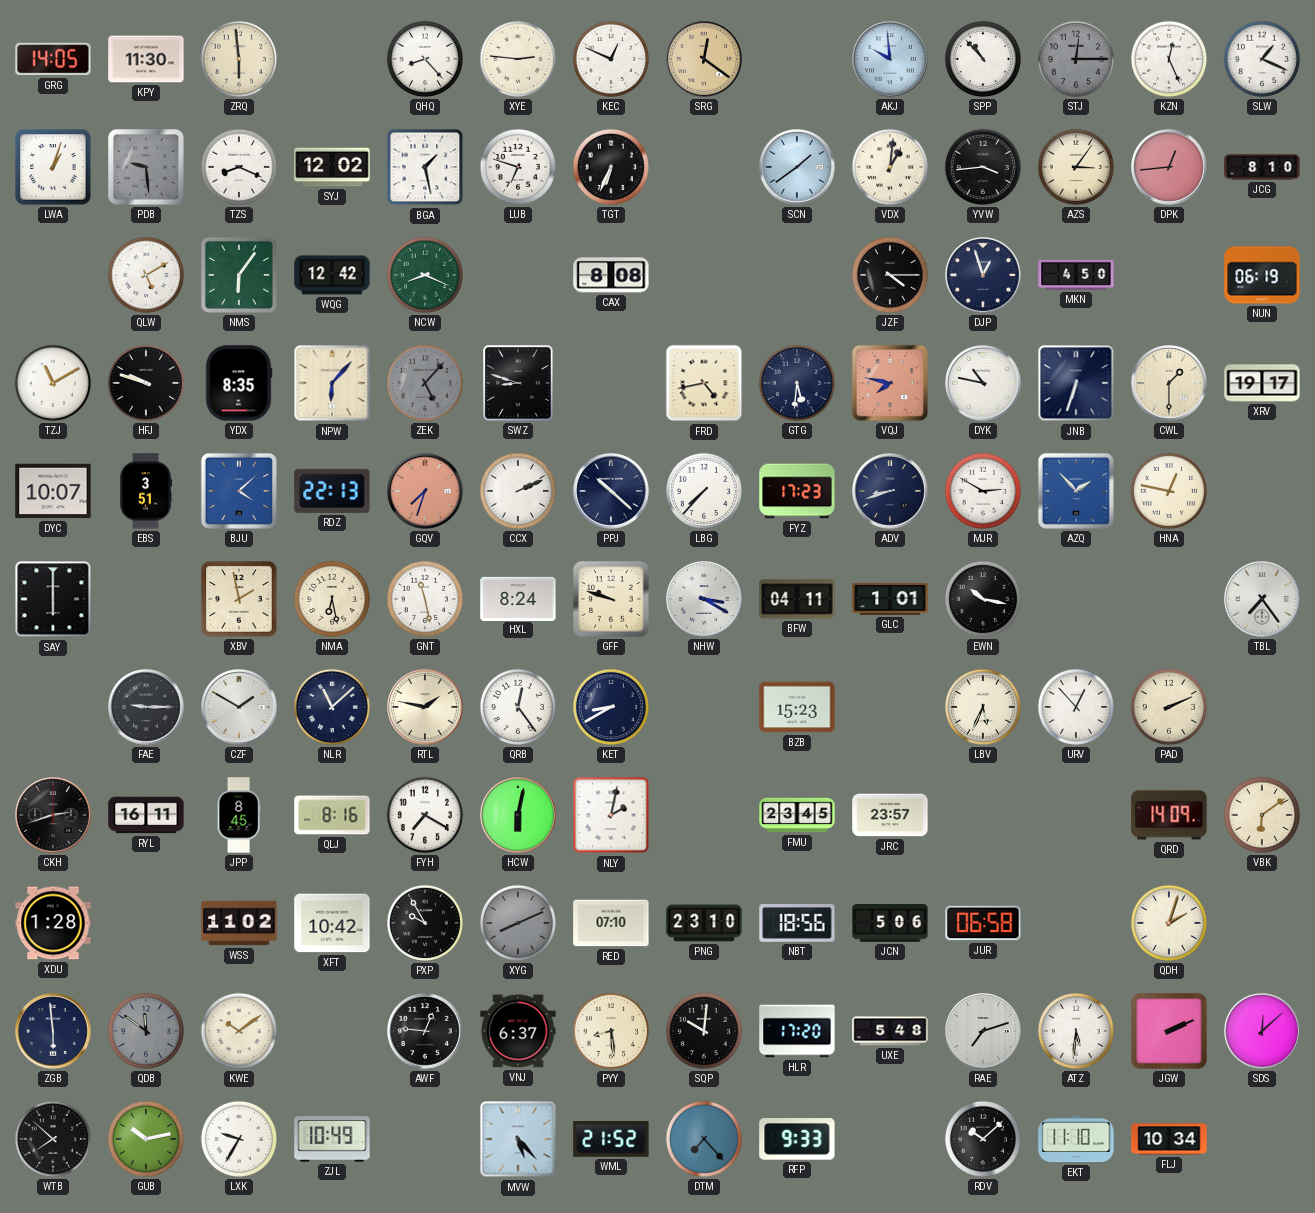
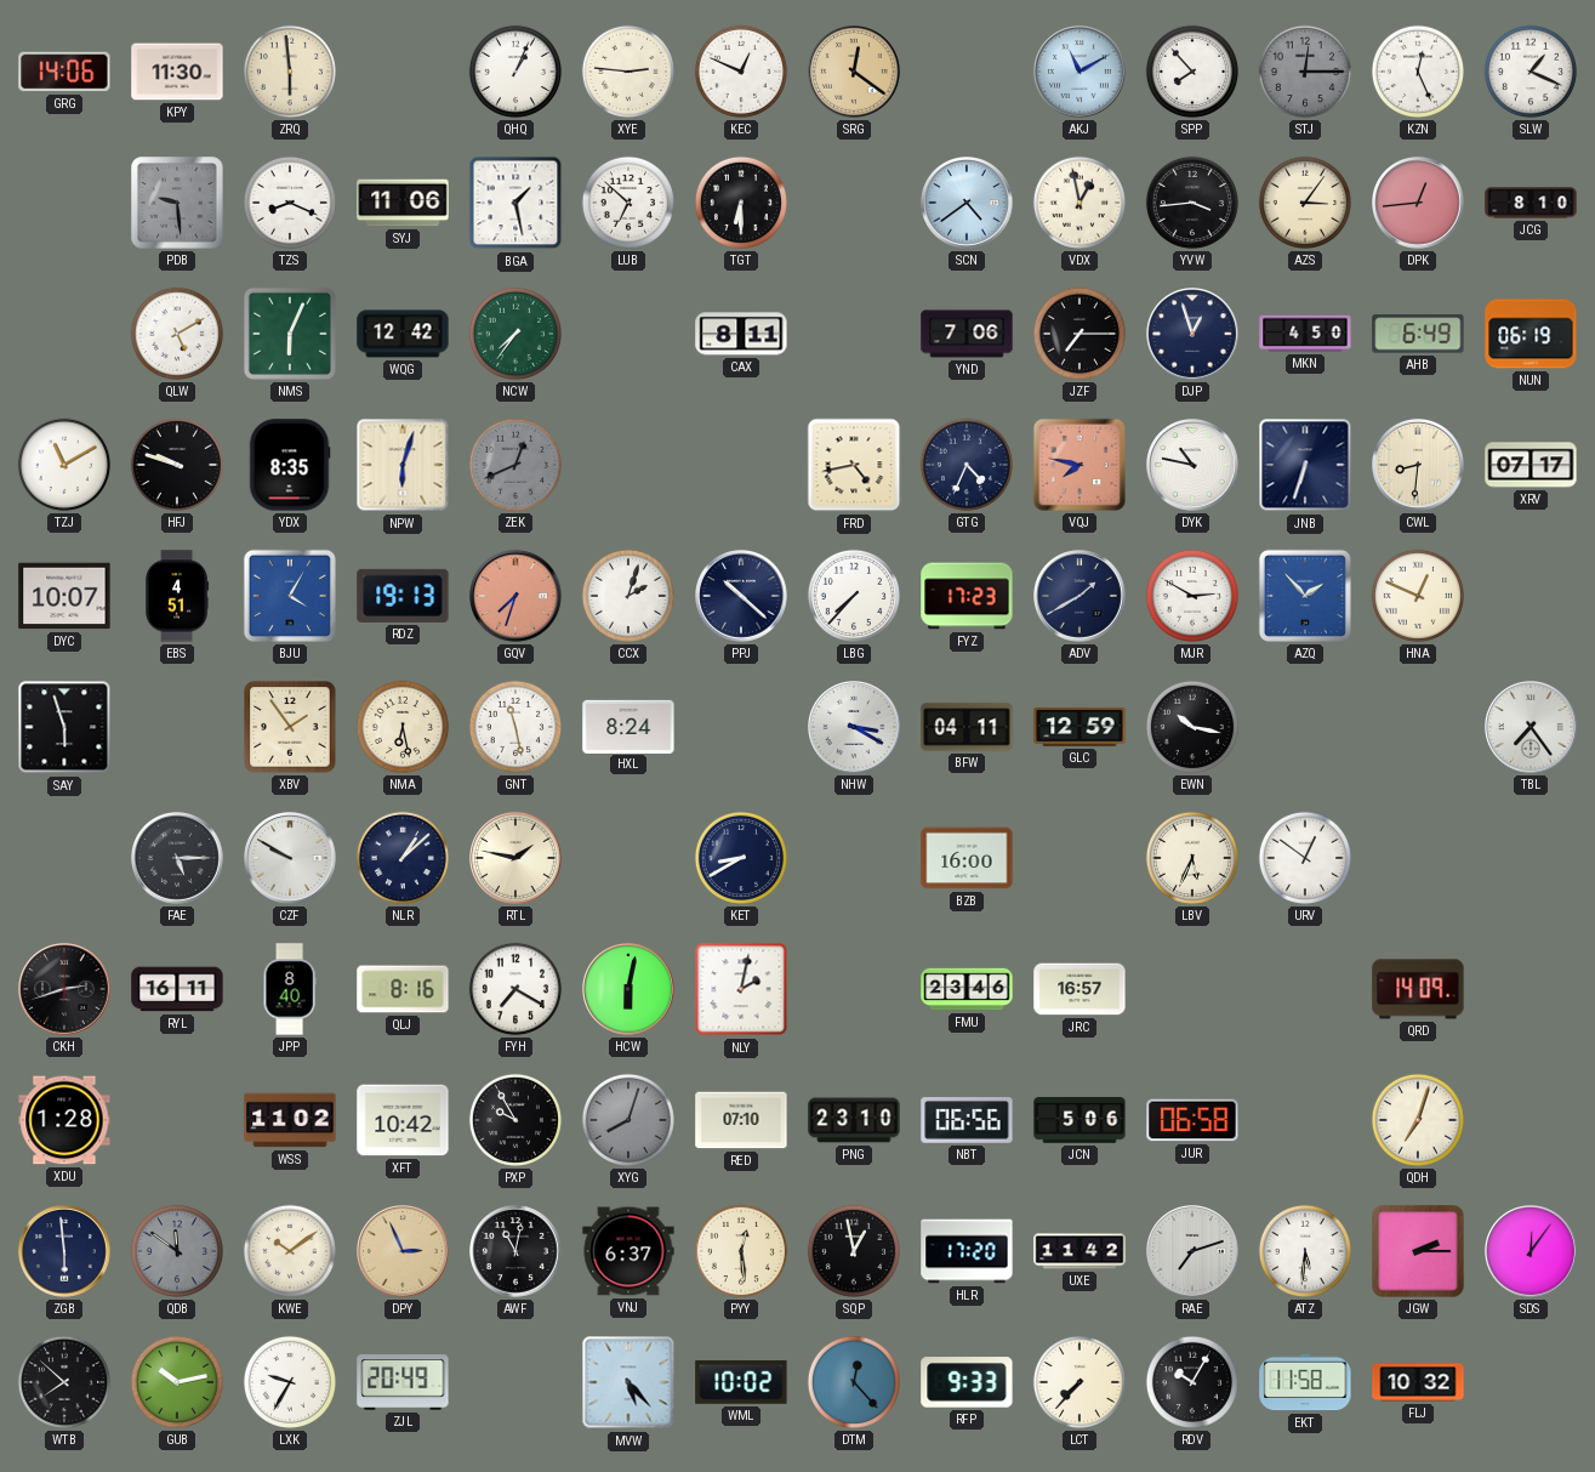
GRG: 14:05 -> 14:06
QHQ: 8:23 -> 1:04
AKJ: 9:59 -> 11:10
SPP: 10:53 -> 7:53
LWA: 1:03 -> none
SYJ: 12:02 -> 11:06
LUB: 6:48 -> 6:52
TGT: 6:34 -> 6:30
SCN: 1:39 -> 4:39
VDX: 1:01 -> 12:58
NMS: 6:06 -> 6:04
NCW: 8:19 -> 7:36
CAX: 8:08 -> 8:11
YND: none -> 7:06
JZF: 4:15 -> 7:15
AHB: none -> 6:49
NPW: 6:07 -> 6:03
ZEK: 5:07 -> 12:41
SWZ: 8:48 -> none
GTG: 5:31 -> 4:34
CWL: 1:30 -> 8:31
XRV: 19:17 -> 07:17
EBS: 3:51 -> 4:51
BJU: 4:08 -> 4:05
RDZ: 22:13 -> 19:13
CCX: 2:11 -> 2:03
ADV: 8:42 -> 1:40
HNA: 12:47 -> 12:49
SAY: 6:00 -> 5:57
XBV: 1:58 -> 1:54
GFF: 9:48 -> none
GLC: 1:01 -> 12:59
FAE: 9:15 -> 5:15
CZF: 1:50 -> 9:50
NLR: 11:08 -> 1:08
QRB: 12:24 -> none
BZB: 15:23 -> 16:00
URV: 12:53 -> 12:51
PAD: 2:11 -> none
JPP: 8:45 -> 8:40
FMU: 23:45 -> 23:46
JRC: 23:57 -> 16:57
VBK: 6:09 -> none
XYG: 8:11 -> 8:03
NBT: 18:56 -> 06:56
QDH: 2:03 -> 7:03
DPY: none -> 2:56
AWF: 12:46 -> 11:02
PYY: 8:29 -> 12:29
SQP: 10:01 -> 12:58
UXE: 5:48 -> 11:42
JGW: 2:11 -> 2:15
SDS: 12:08 -> 12:06
ZJL: 10:49 -> 20:49
WML: 21:52 -> 10:02
DTM: 7:23 -> 12:23
LCT: none -> 7:37
RDV: 10:08 -> 10:05
EKT: 11:10 -> 11:58
FLJ: 10:34 -> 10:32
